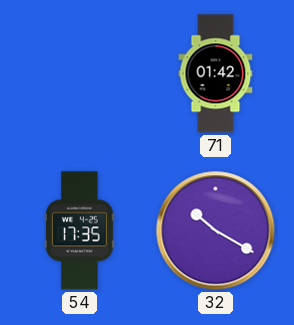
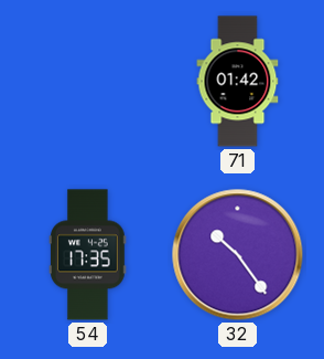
32: 10:20 -> 10:24
